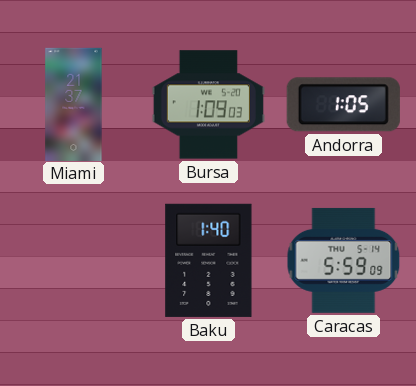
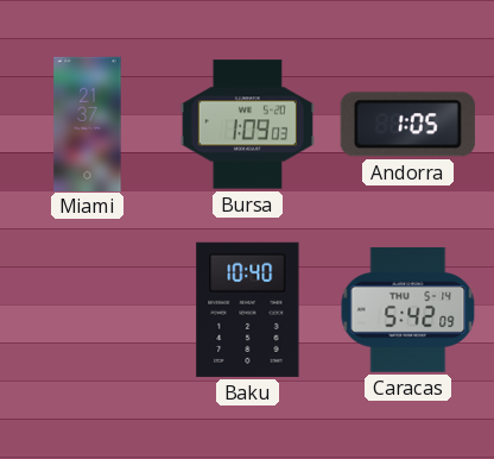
Baku: 1:40 -> 10:40
Caracas: 5:59 -> 5:42
